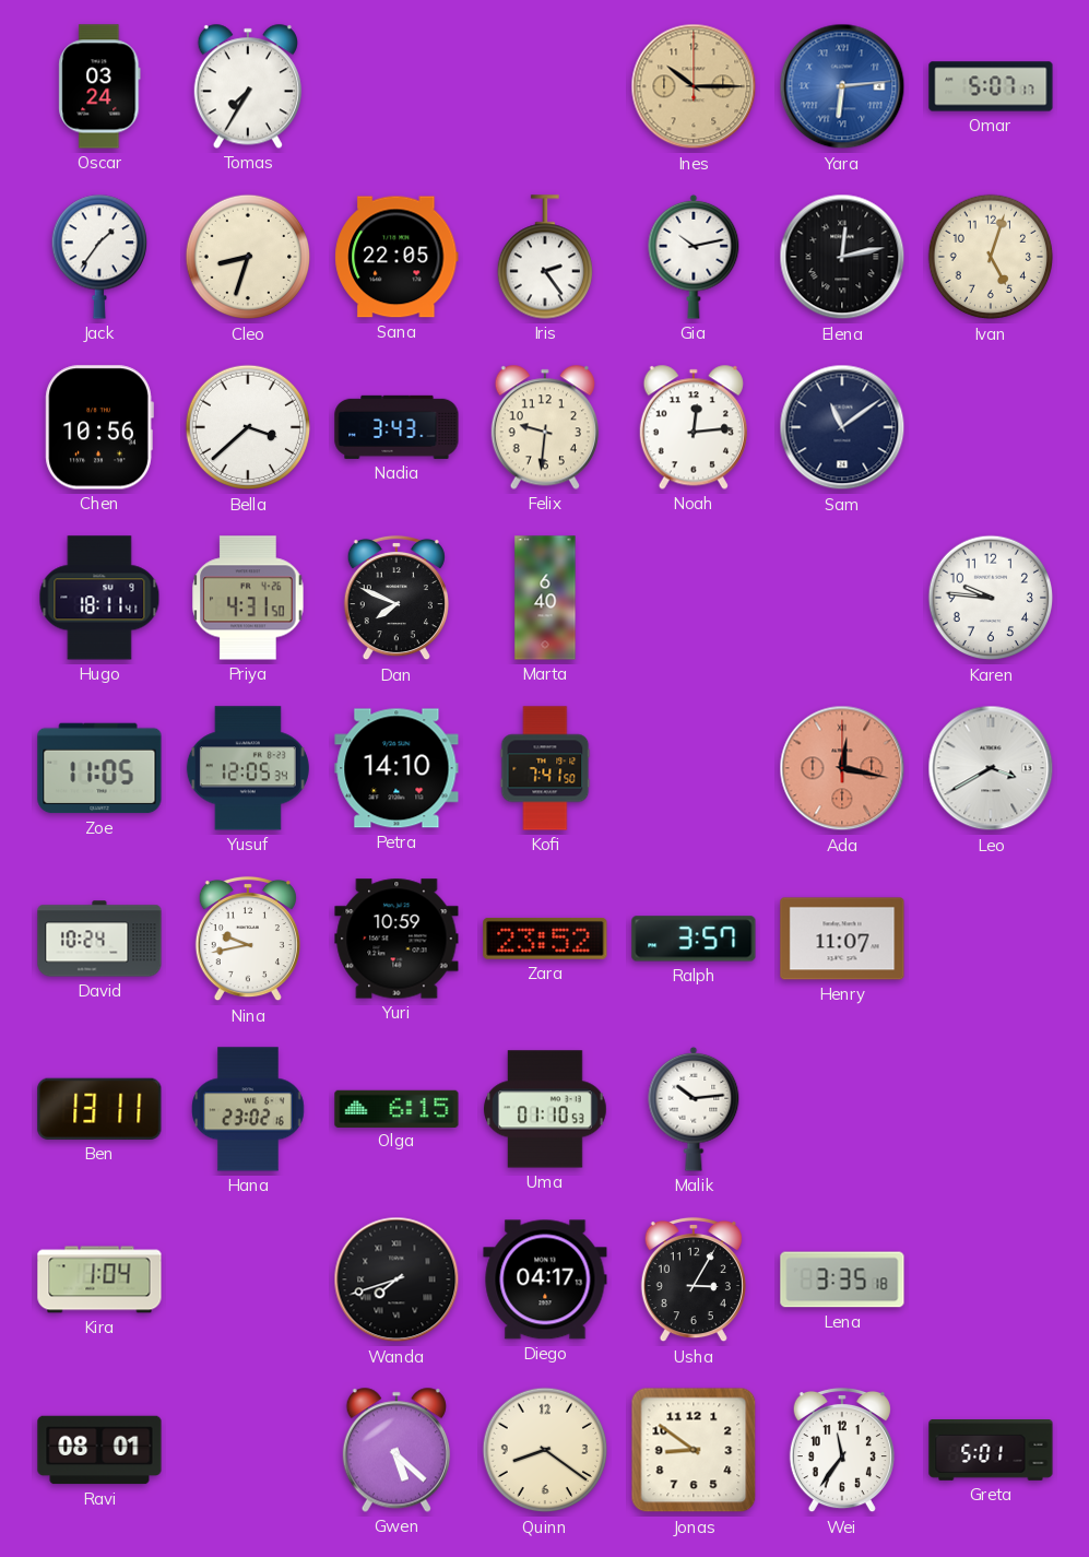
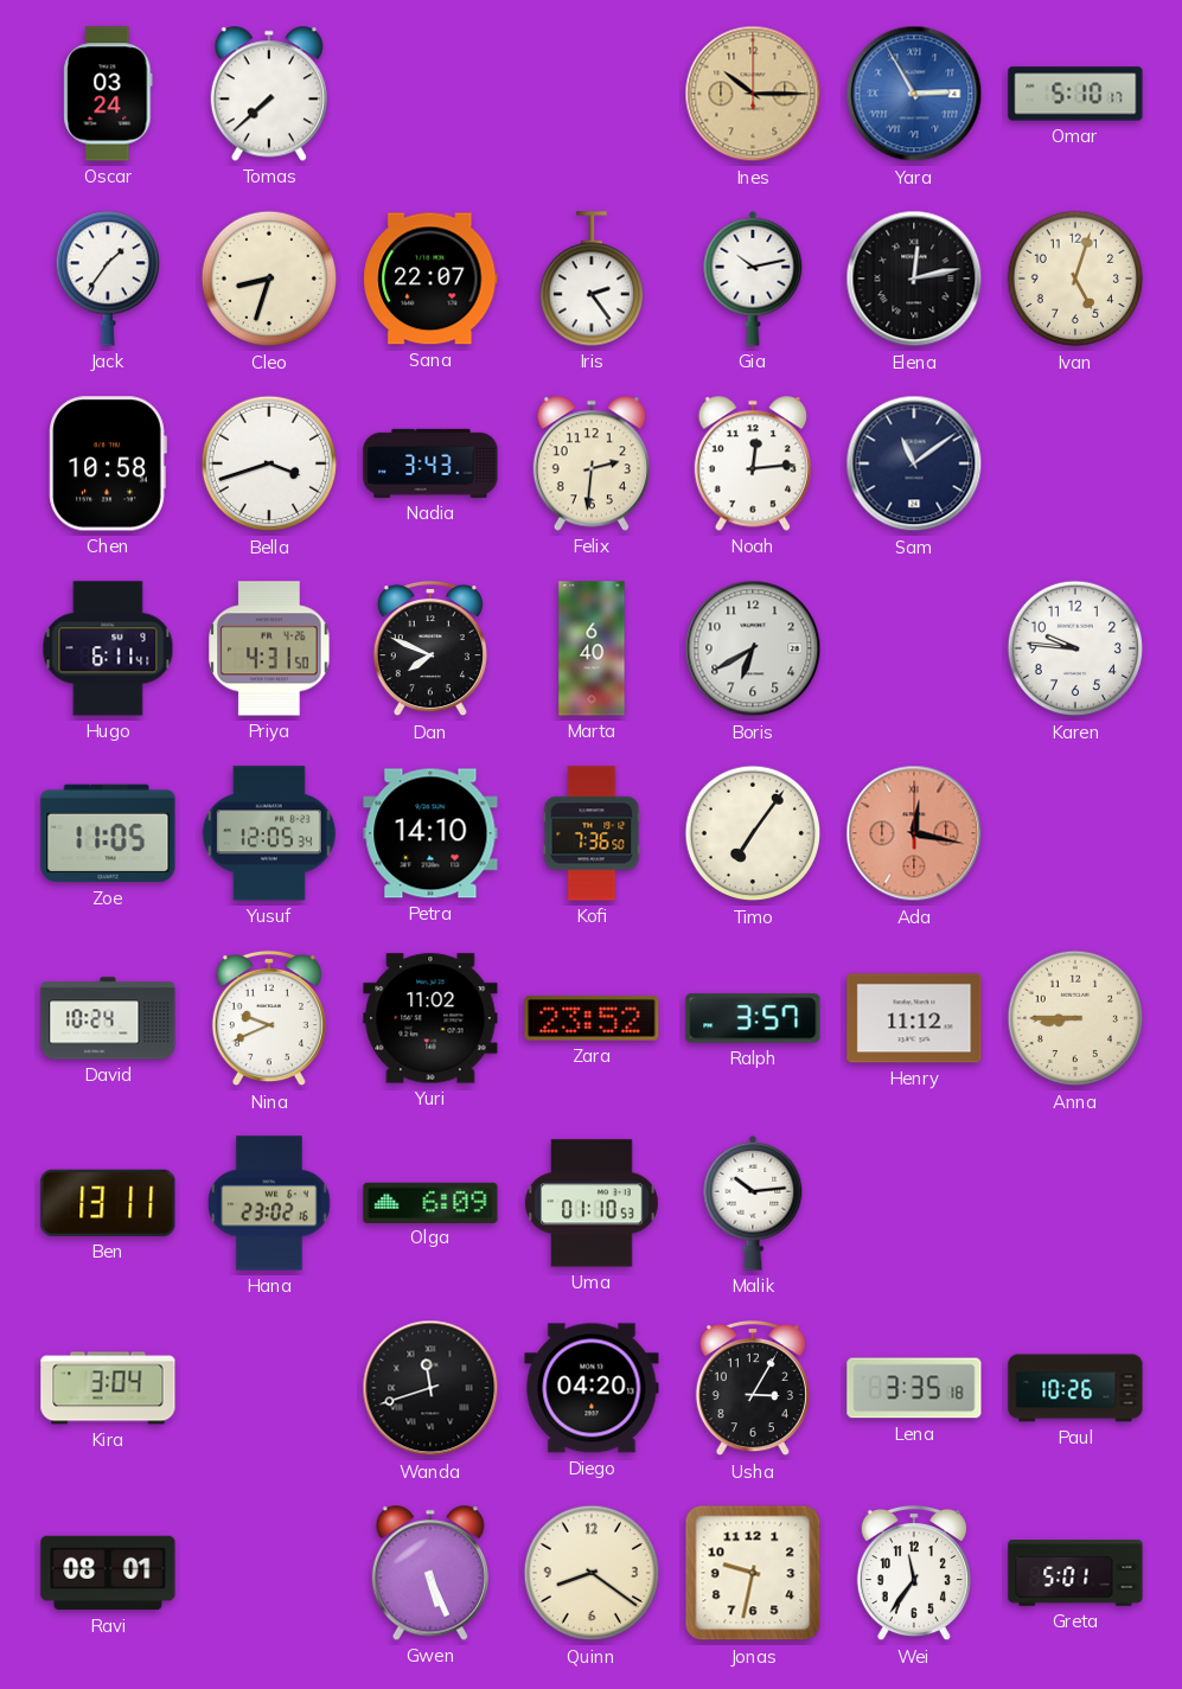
Tomas: 7:35 -> 7:38
Yara: 6:14 -> 2:55
Omar: 5:07 -> 5:10
Sana: 22:05 -> 22:07
Chen: 10:56 -> 10:58
Bella: 3:38 -> 3:42
Felix: 9:31 -> 2:31
Hugo: 18:11 -> 6:11
Boris: none -> 6:40
Kofi: 7:41 -> 7:36
Timo: none -> 7:06
Leo: 3:40 -> none
Nina: 9:43 -> 9:41
Yuri: 10:59 -> 11:02
Henry: 11:07 -> 11:12
Anna: none -> 8:45
Olga: 6:15 -> 6:09
Kira: 1:04 -> 3:04
Wanda: 7:42 -> 11:42
Diego: 04:17 -> 04:20
Paul: none -> 10:26
Gwen: 5:22 -> 5:26
Jonas: 8:51 -> 9:32
